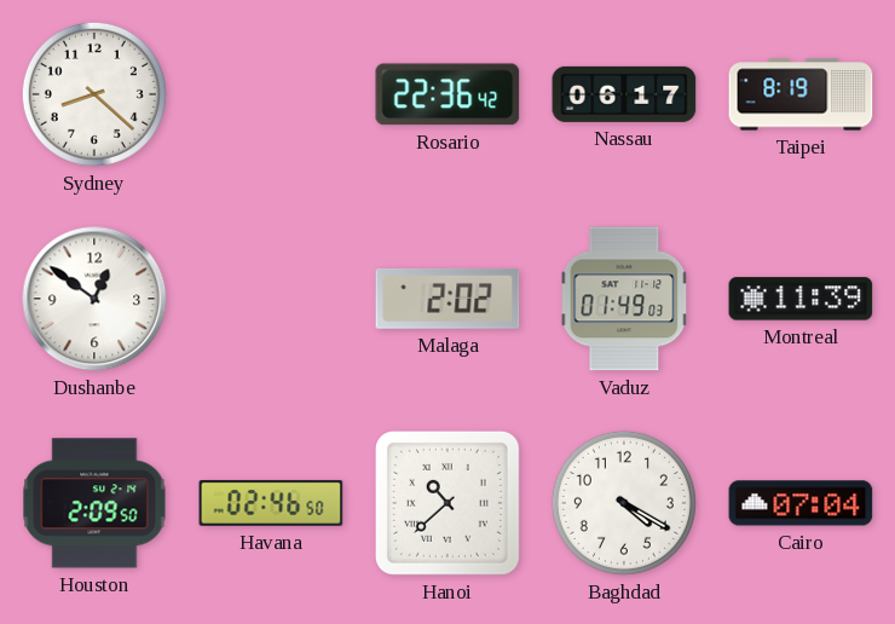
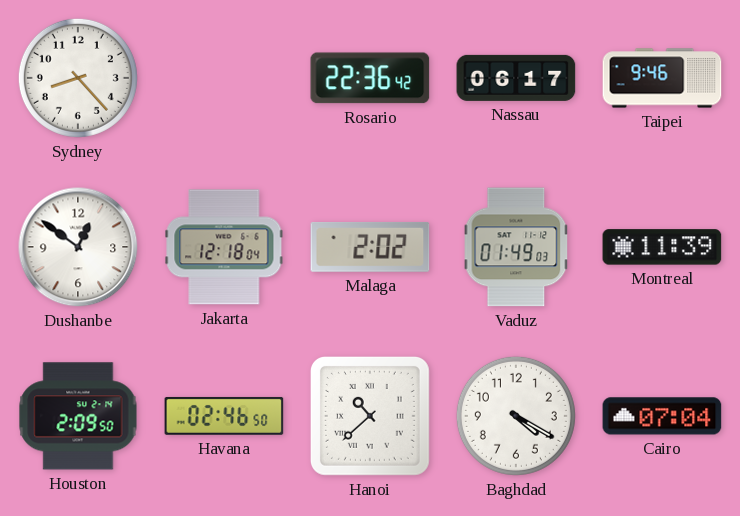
Sydney: 8:22 -> 8:23
Taipei: 8:19 -> 9:46
Jakarta: none -> 12:18
